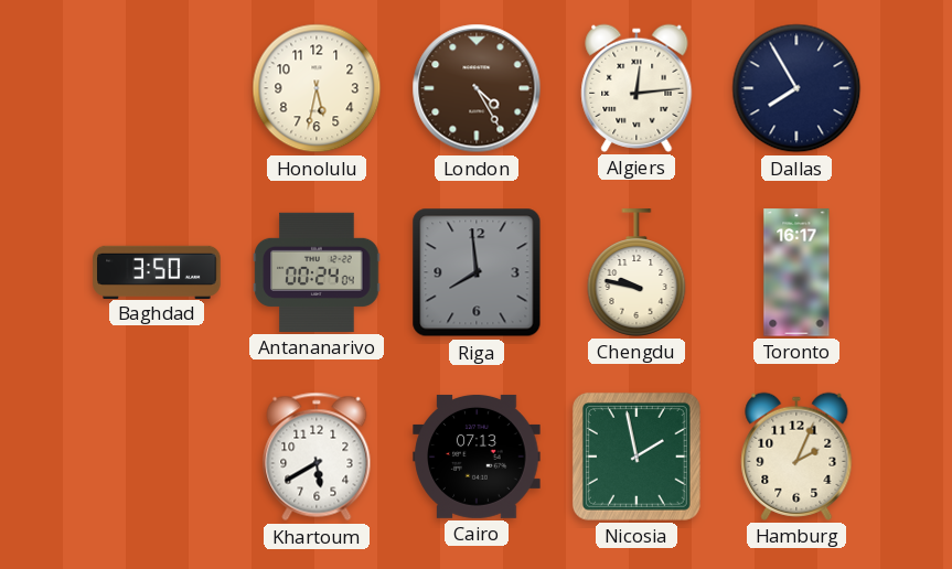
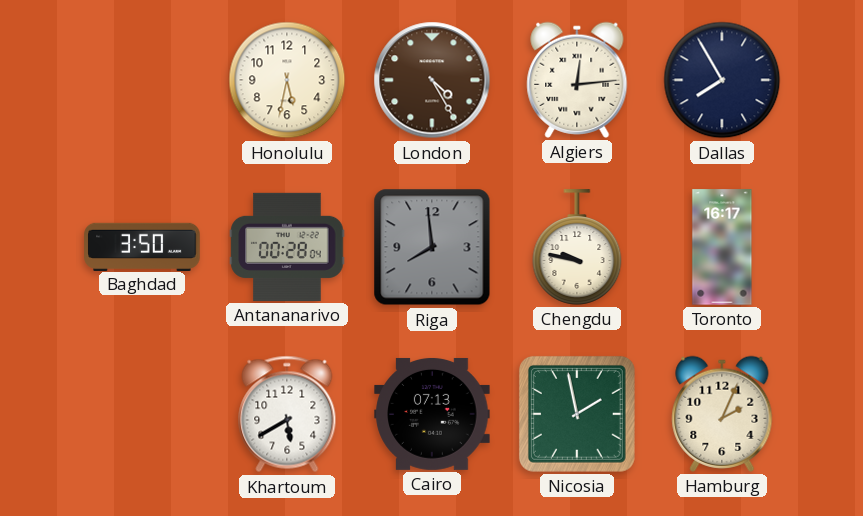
Antananarivo: 00:24 -> 00:28
